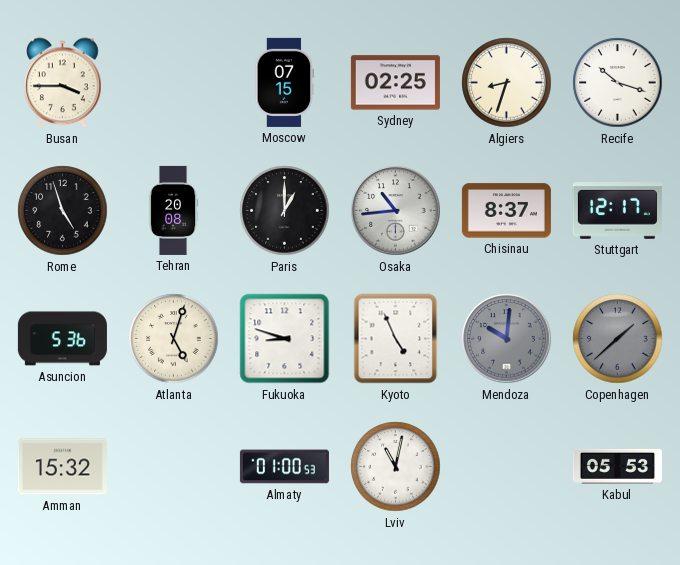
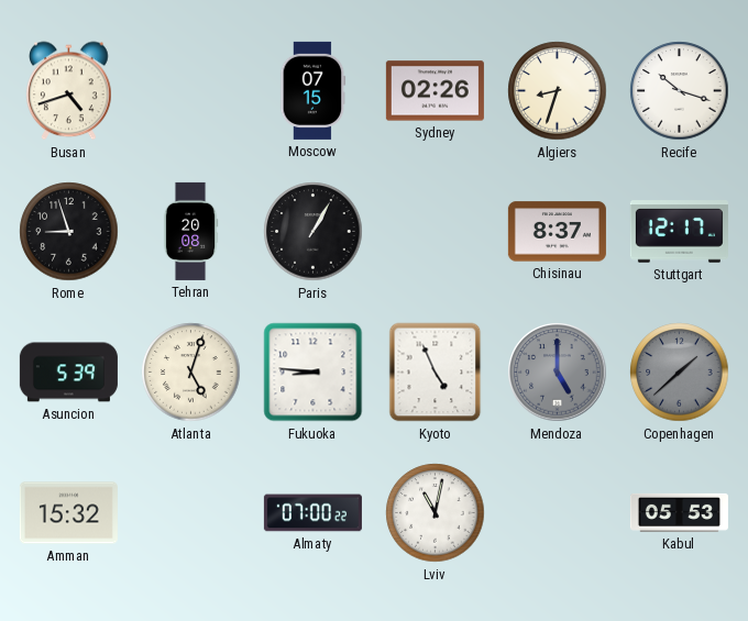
Busan: 3:45 -> 4:42
Sydney: 02:25 -> 02:26
Rome: 4:57 -> 8:57
Paris: 1:00 -> 1:05
Osaka: 10:44 -> none
Asuncion: 5:36 -> 5:39
Fukuoka: 8:48 -> 8:46
Mendoza: 10:01 -> 5:00
Almaty: 01:00 -> 07:00
